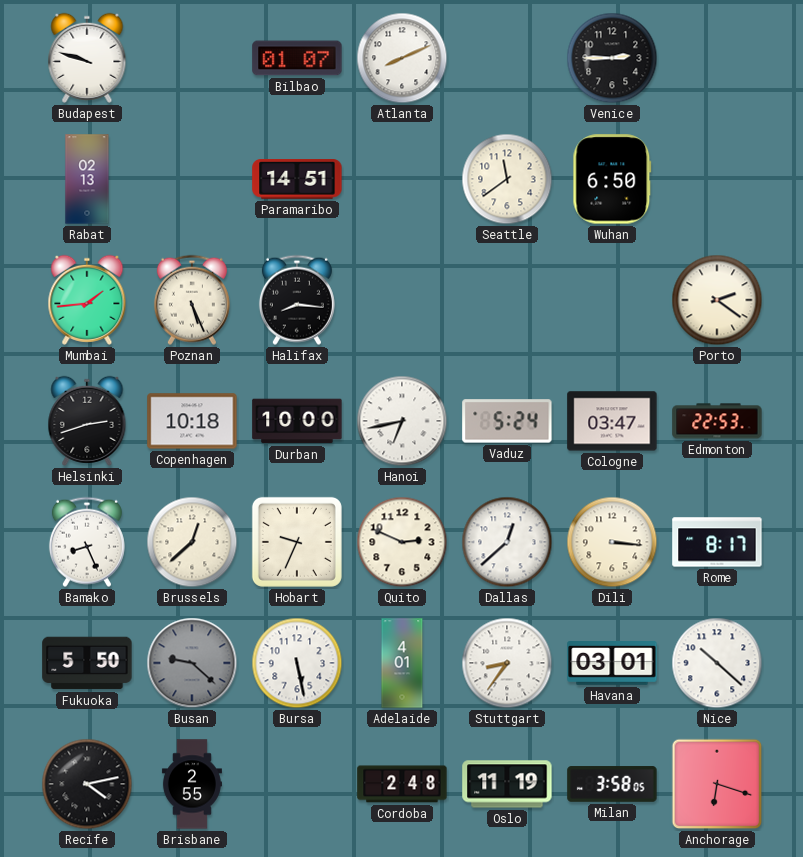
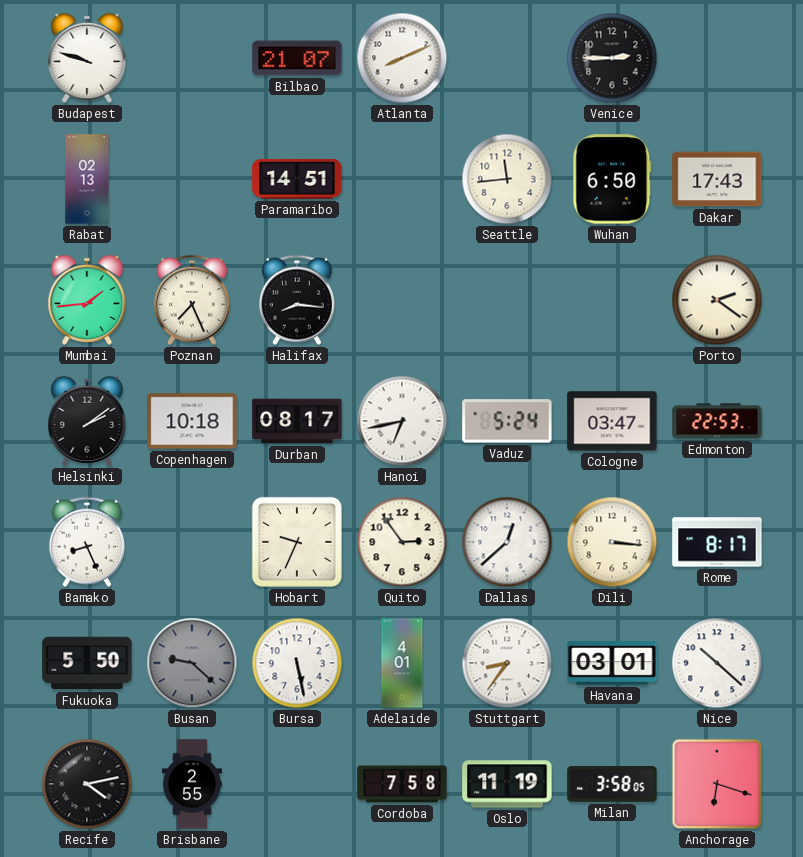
Bilbao: 01:07 -> 21:07
Seattle: 11:39 -> 11:44
Dakar: none -> 17:43
Poznan: 5:26 -> 7:26
Helsinki: 2:42 -> 2:09
Durban: 10:00 -> 08:17
Brussels: 12:38 -> none
Quito: 2:49 -> 2:54
Cordoba: 2:48 -> 7:58
